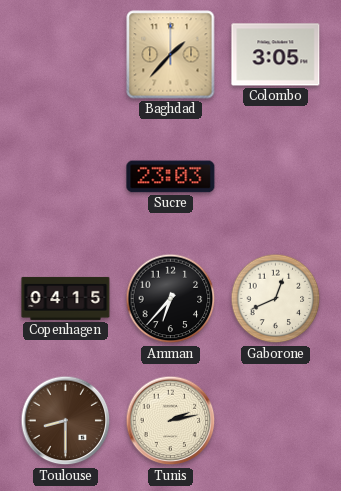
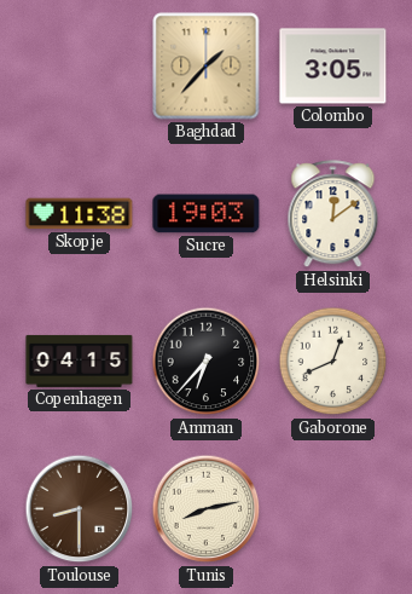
Skopje: none -> 11:38
Sucre: 23:03 -> 19:03
Helsinki: none -> 12:09
Tunis: 2:13 -> 8:13
